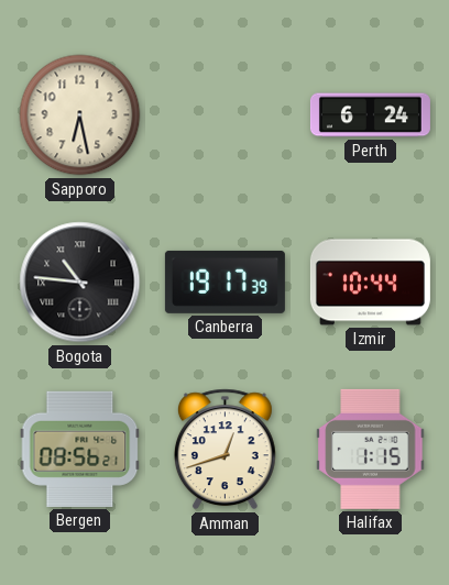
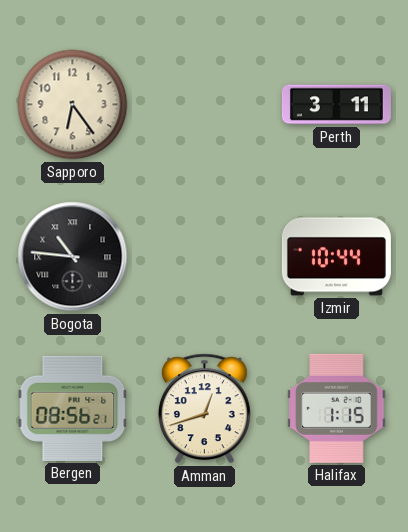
Sapporo: 6:28 -> 6:24
Perth: 6:24 -> 3:11
Canberra: 19:17 -> none
